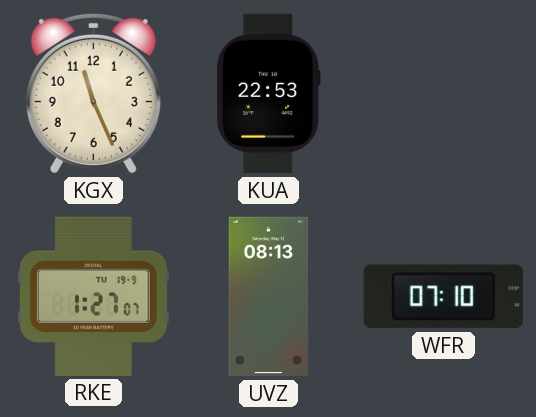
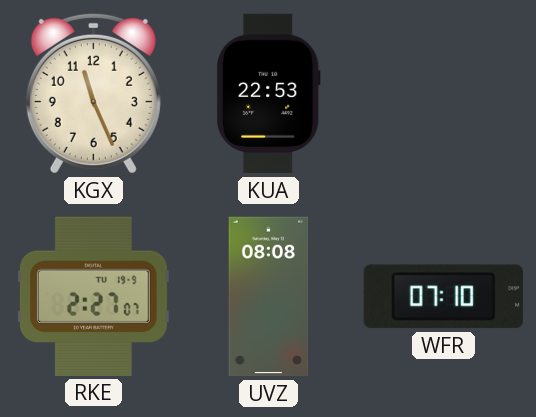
RKE: 1:27 -> 2:27
UVZ: 08:13 -> 08:08
